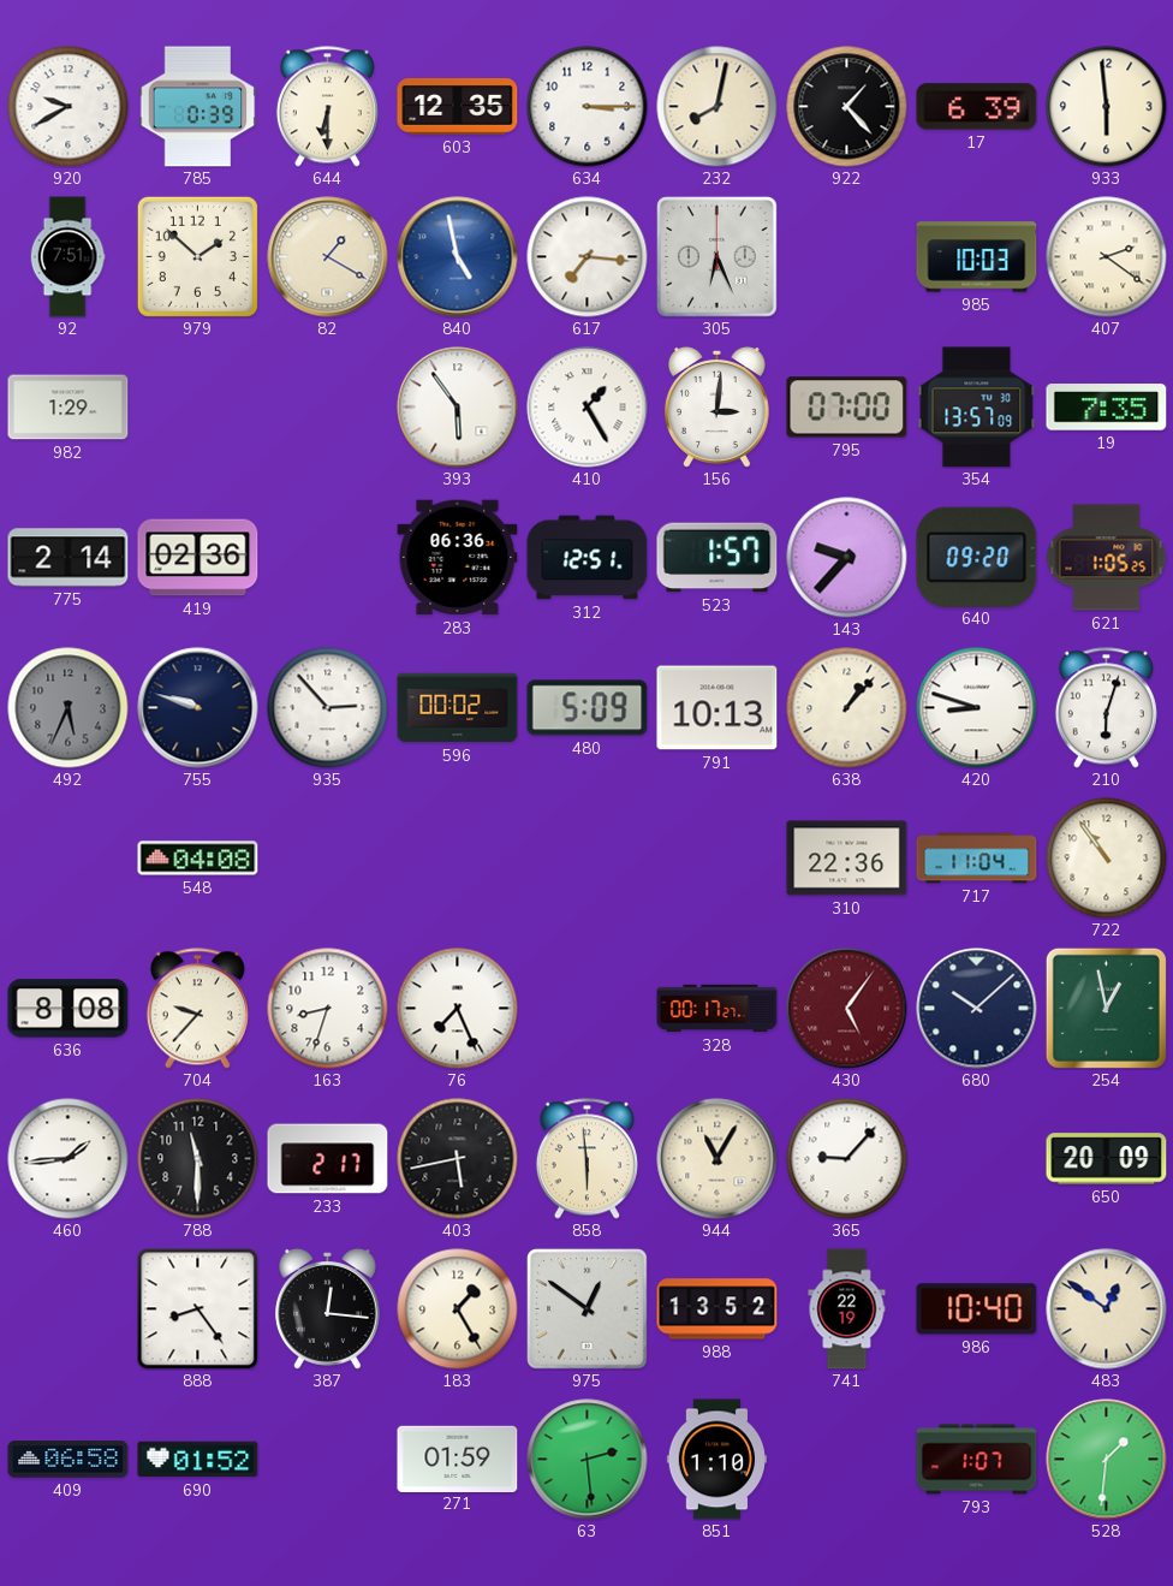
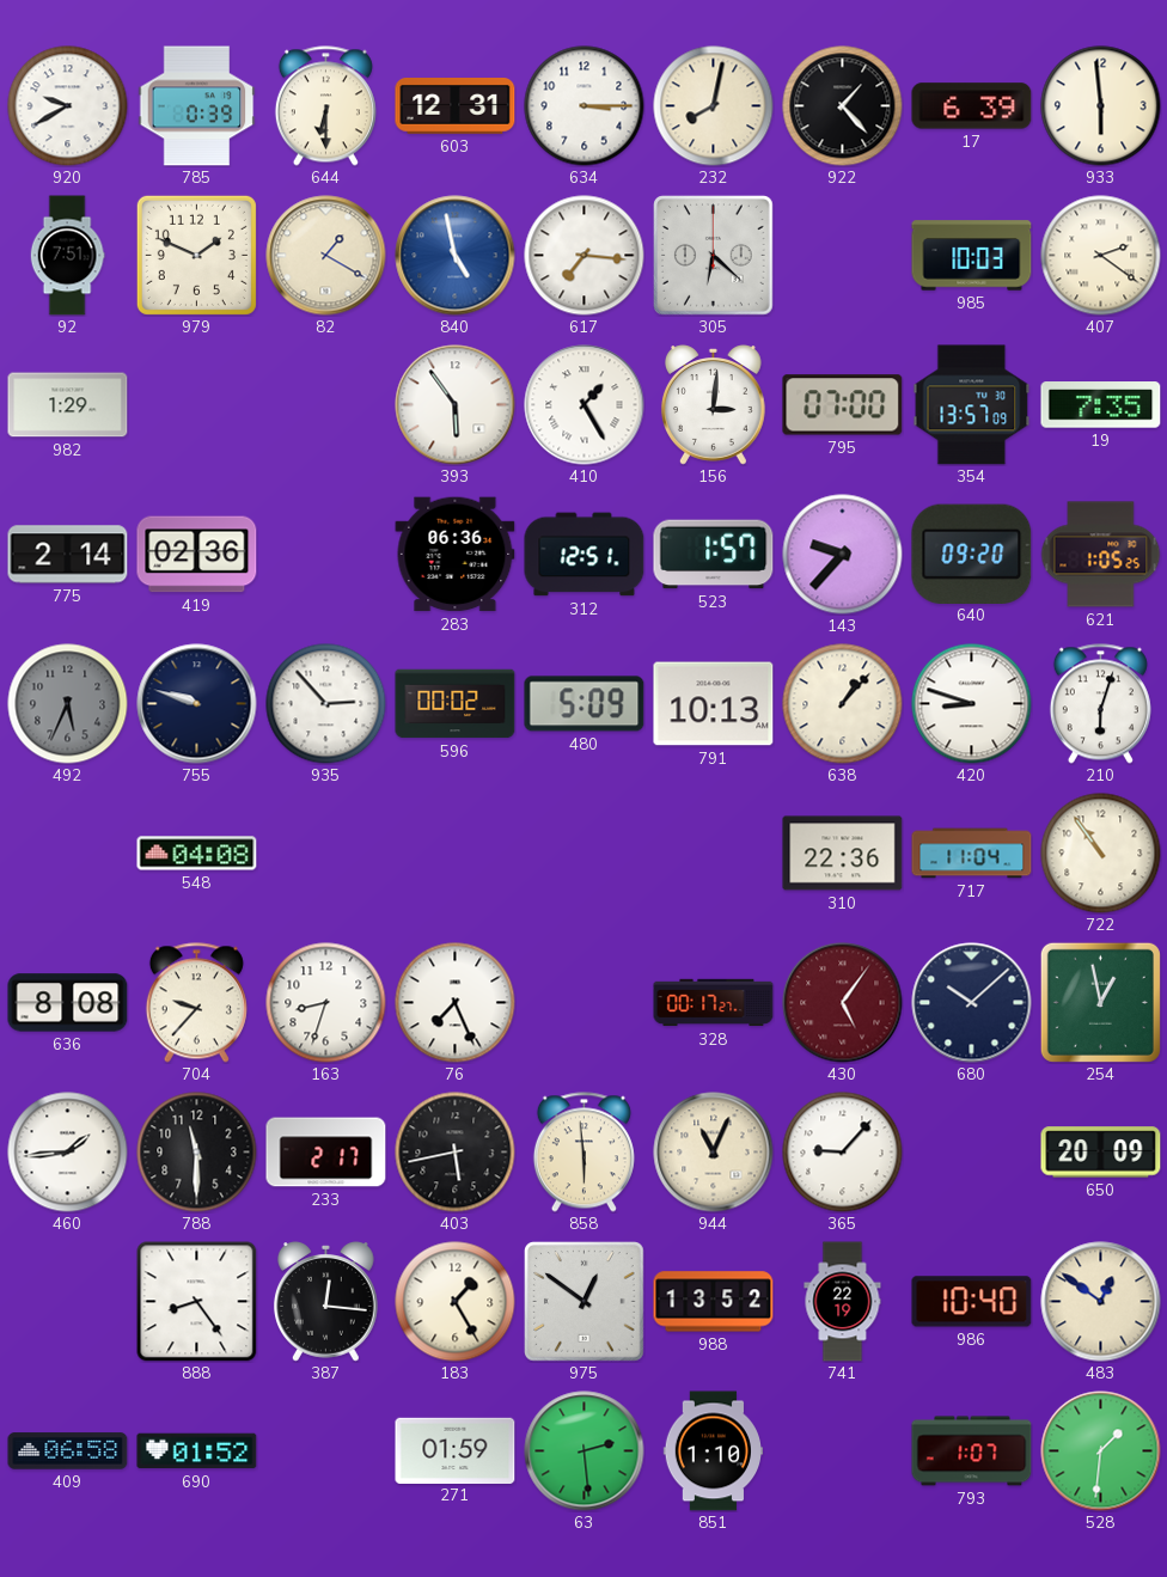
603: 12:35 -> 12:31
979: 1:52 -> 1:49
305: 6:26 -> 6:22
944: 11:05 -> 11:04
